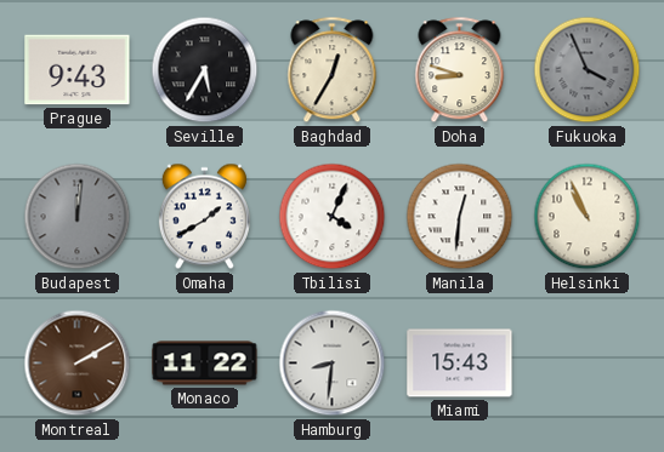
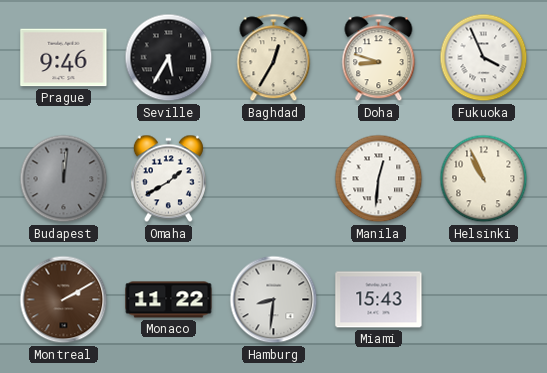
Prague: 9:43 -> 9:46
Fukuoka dial: grey -> white
Tbilisi: 4:04 -> none
